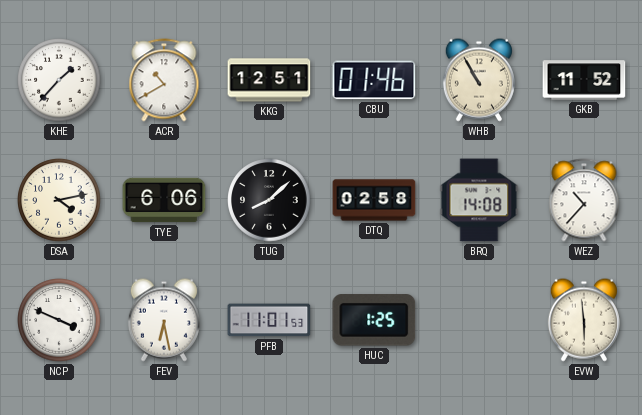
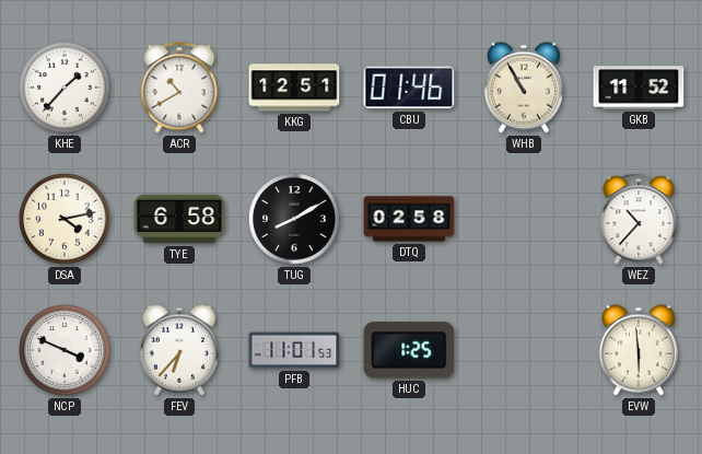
TYE: 6:06 -> 6:58
TUG: 8:08 -> 8:10
BRQ: 14:08 -> none
FEV: 6:28 -> 6:37
